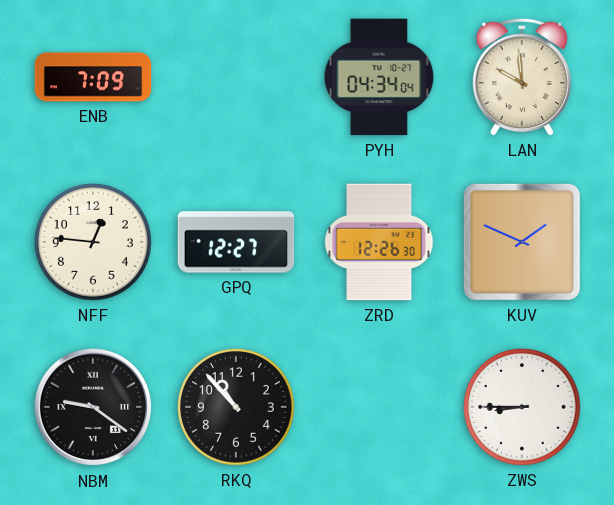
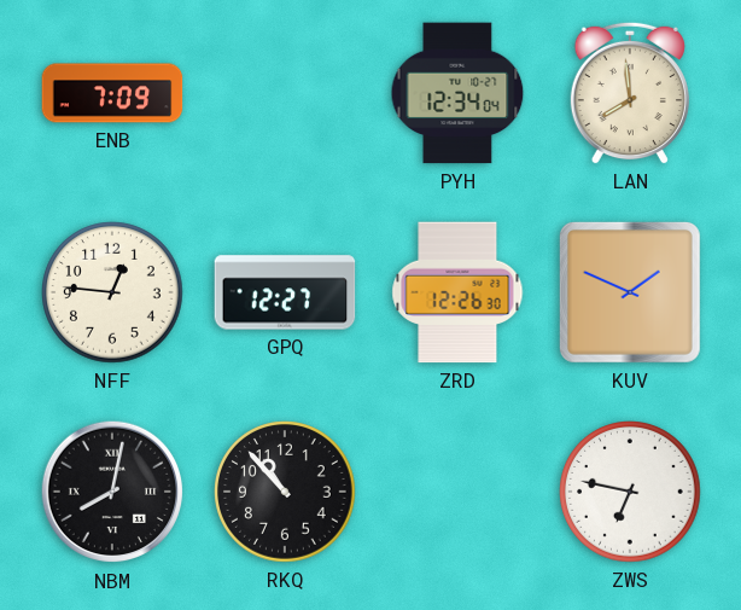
PYH: 04:34 -> 12:34
LAN: 9:59 -> 7:59
NBM: 9:21 -> 8:02
ZWS: 8:45 -> 6:47
